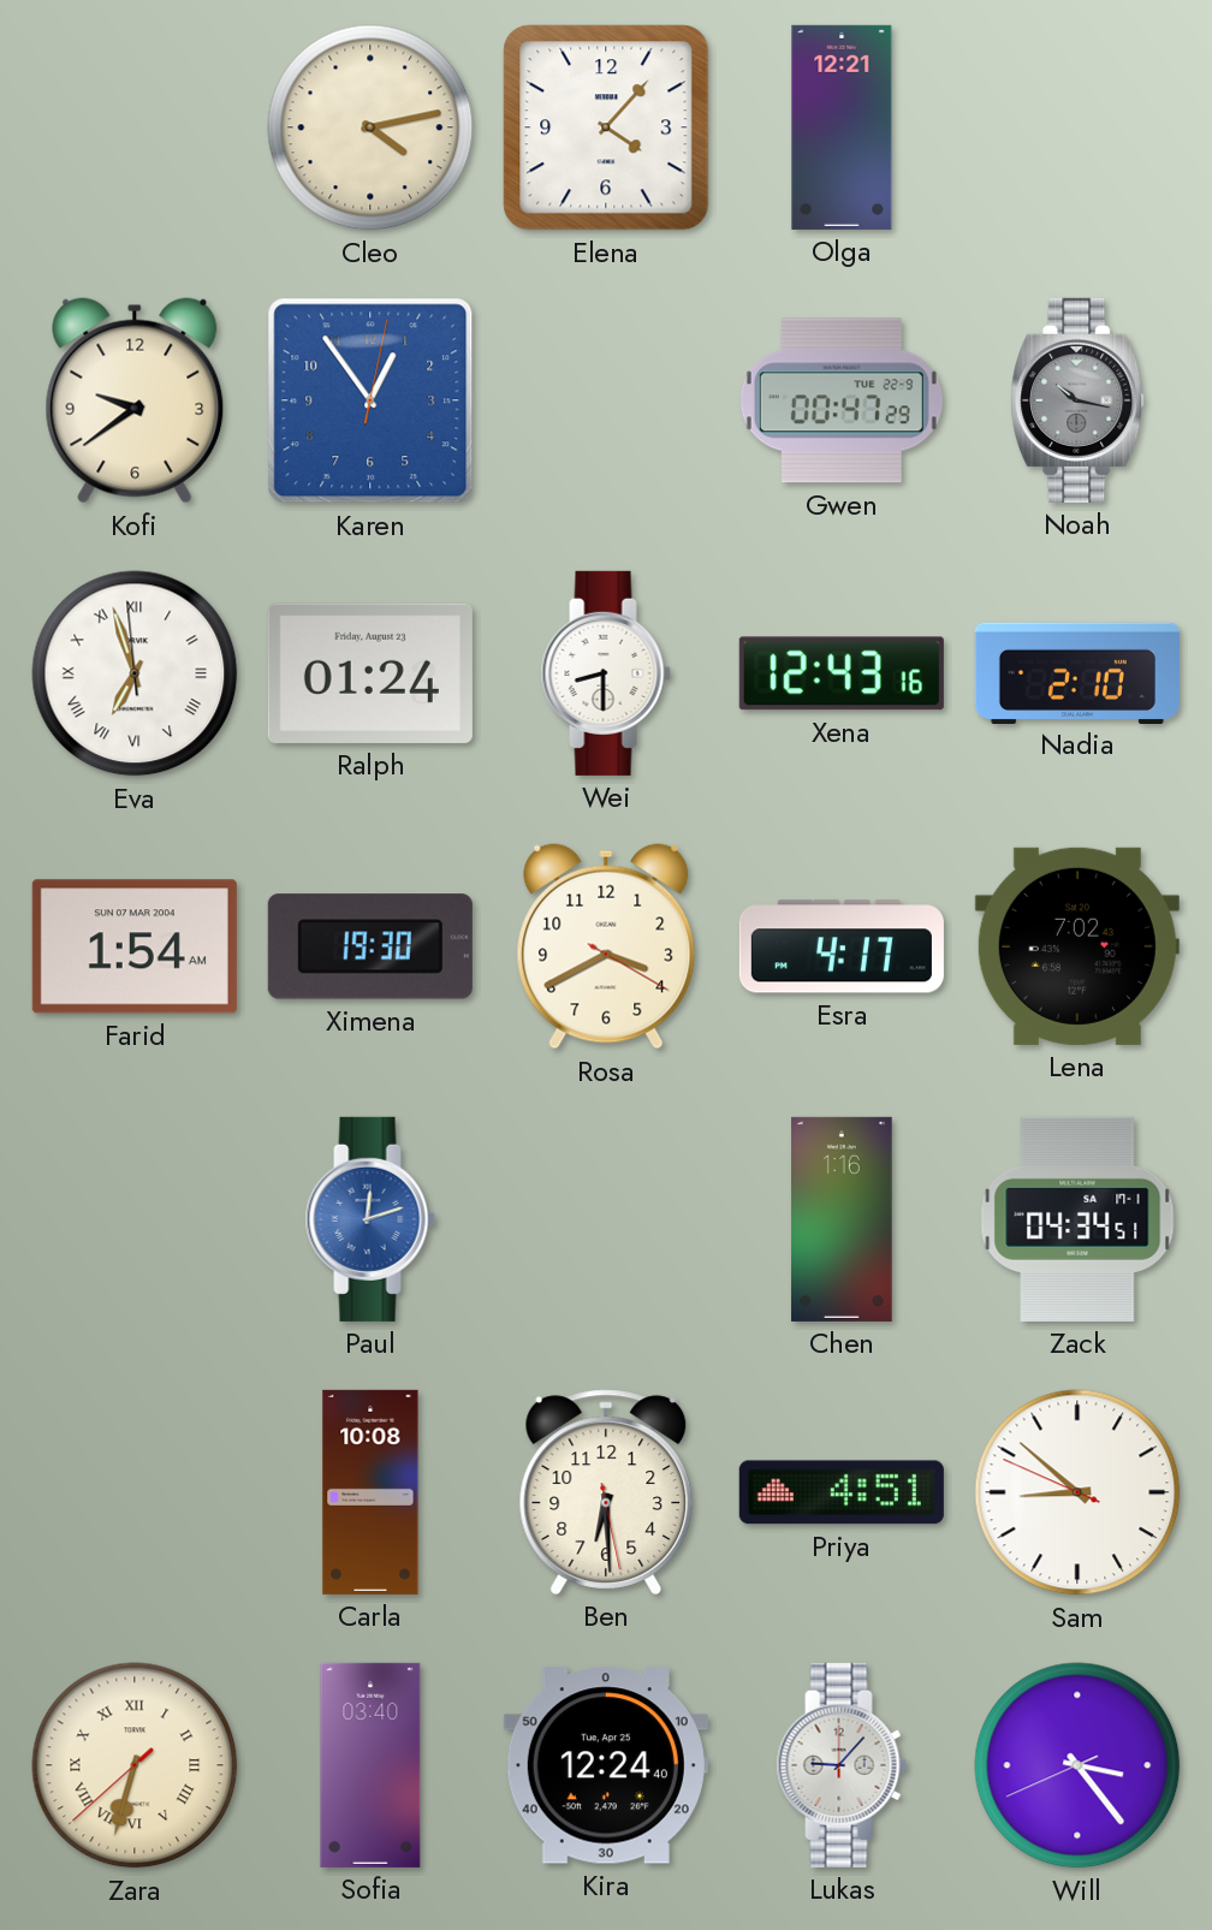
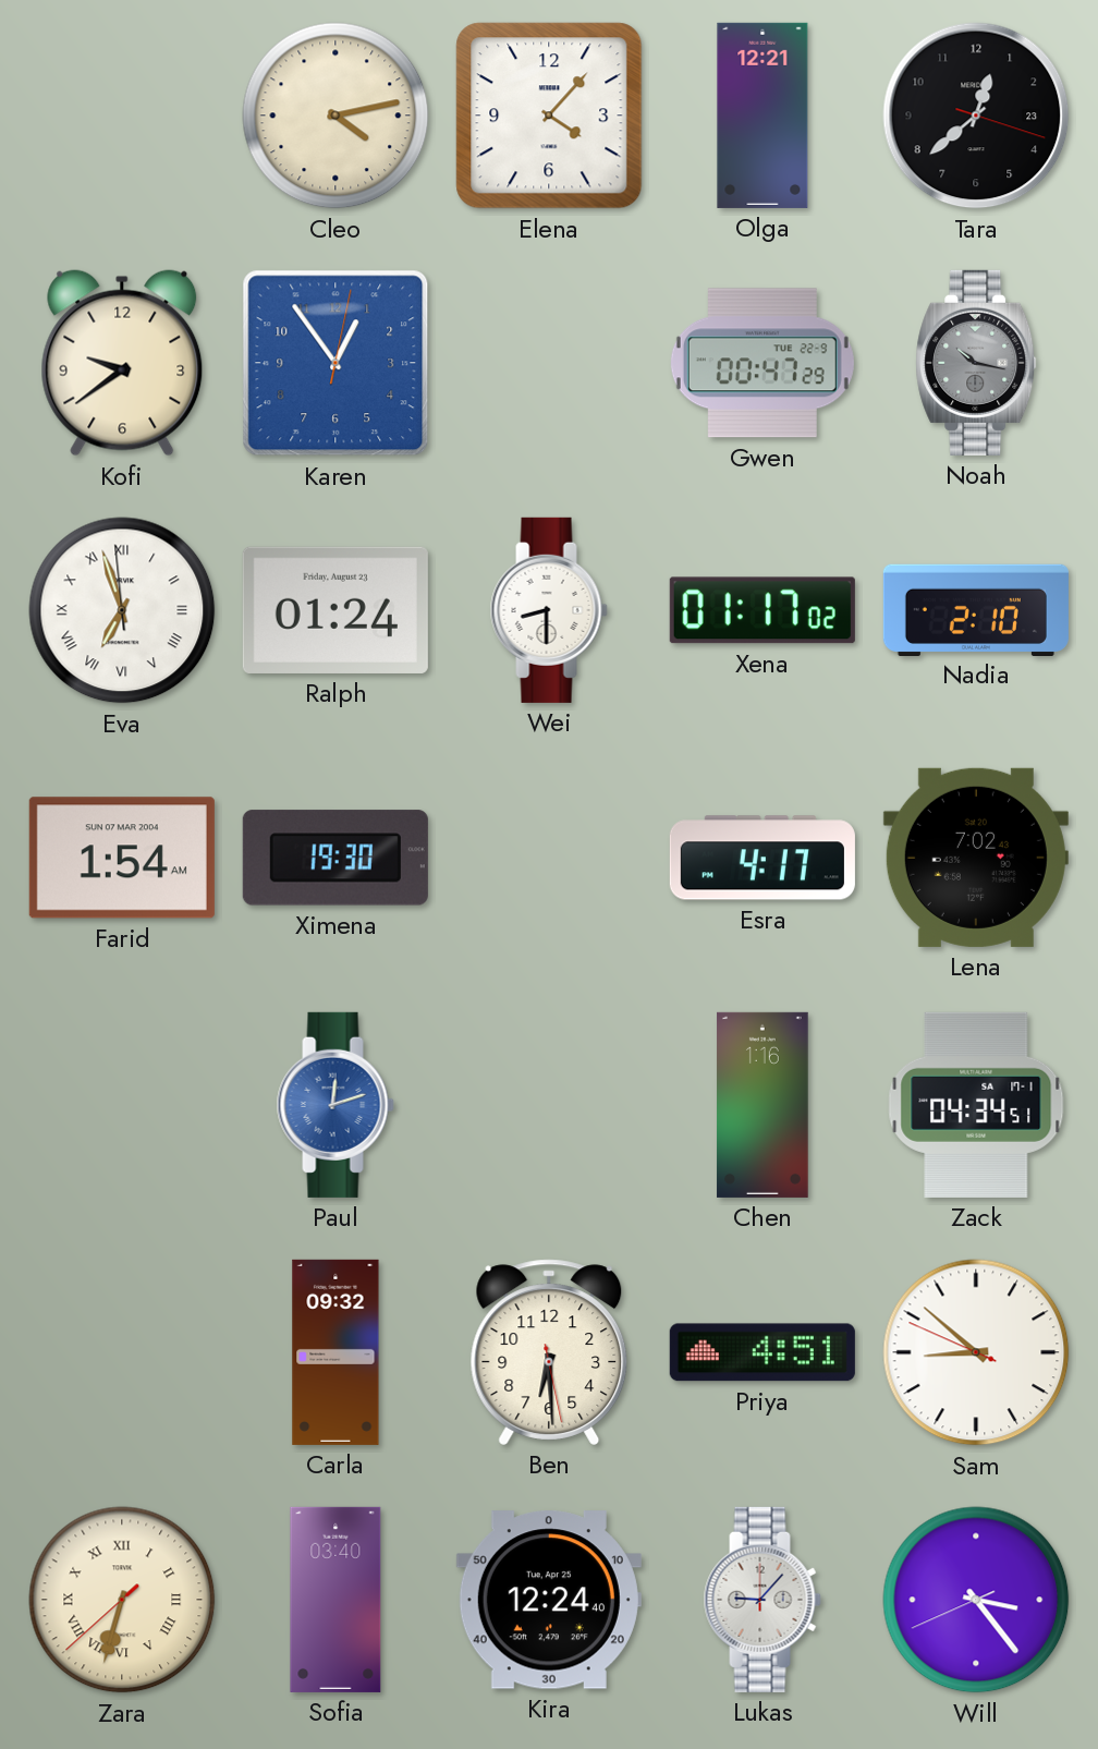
Tara: none -> 12:38
Xena: 12:43 -> 01:17
Rosa: 3:40 -> none
Carla: 10:08 -> 09:32
